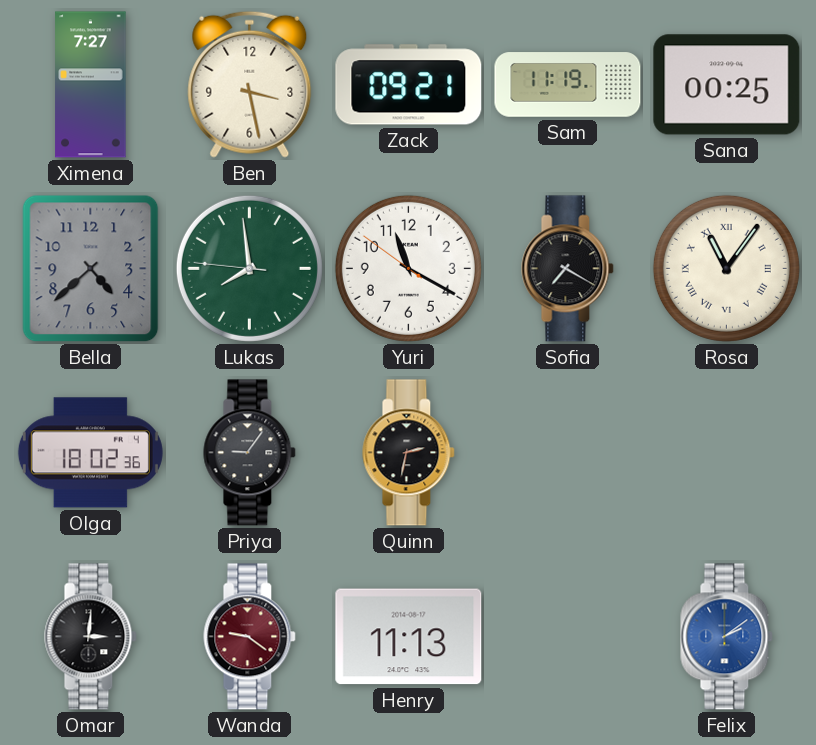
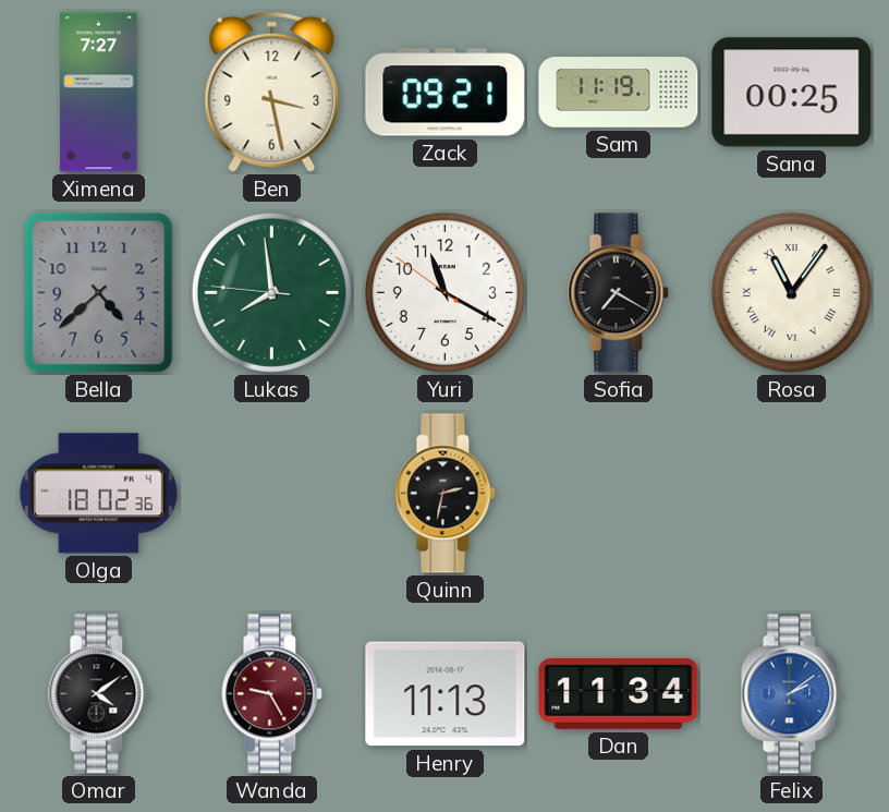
Priya: 9:06 -> none
Omar: 3:01 -> 4:09
Wanda: 9:21 -> 9:25
Dan: none -> 11:34
